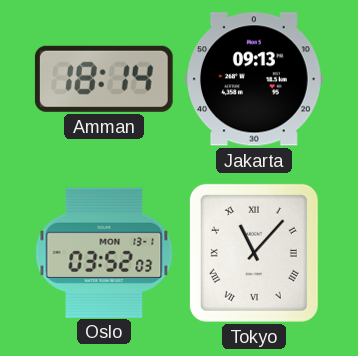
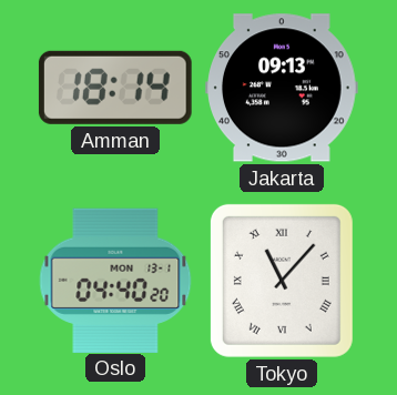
Oslo: 03:52 -> 04:40
